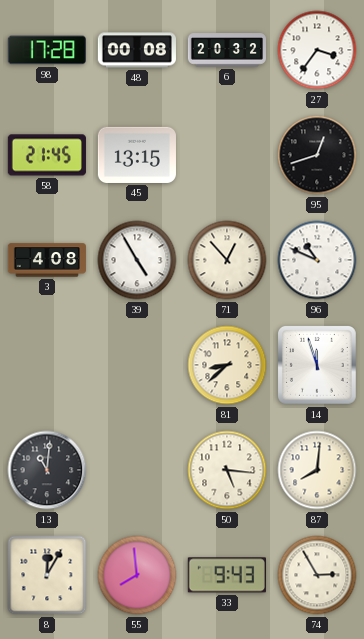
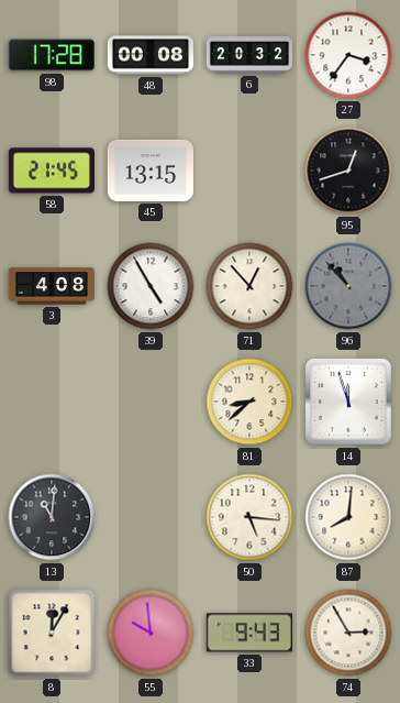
96: 10:49 -> 10:53
96 dial: white -> grey
55: 7:59 -> 9:59
